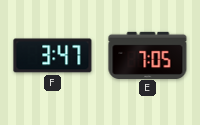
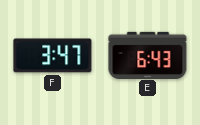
E: 7:05 -> 6:43
